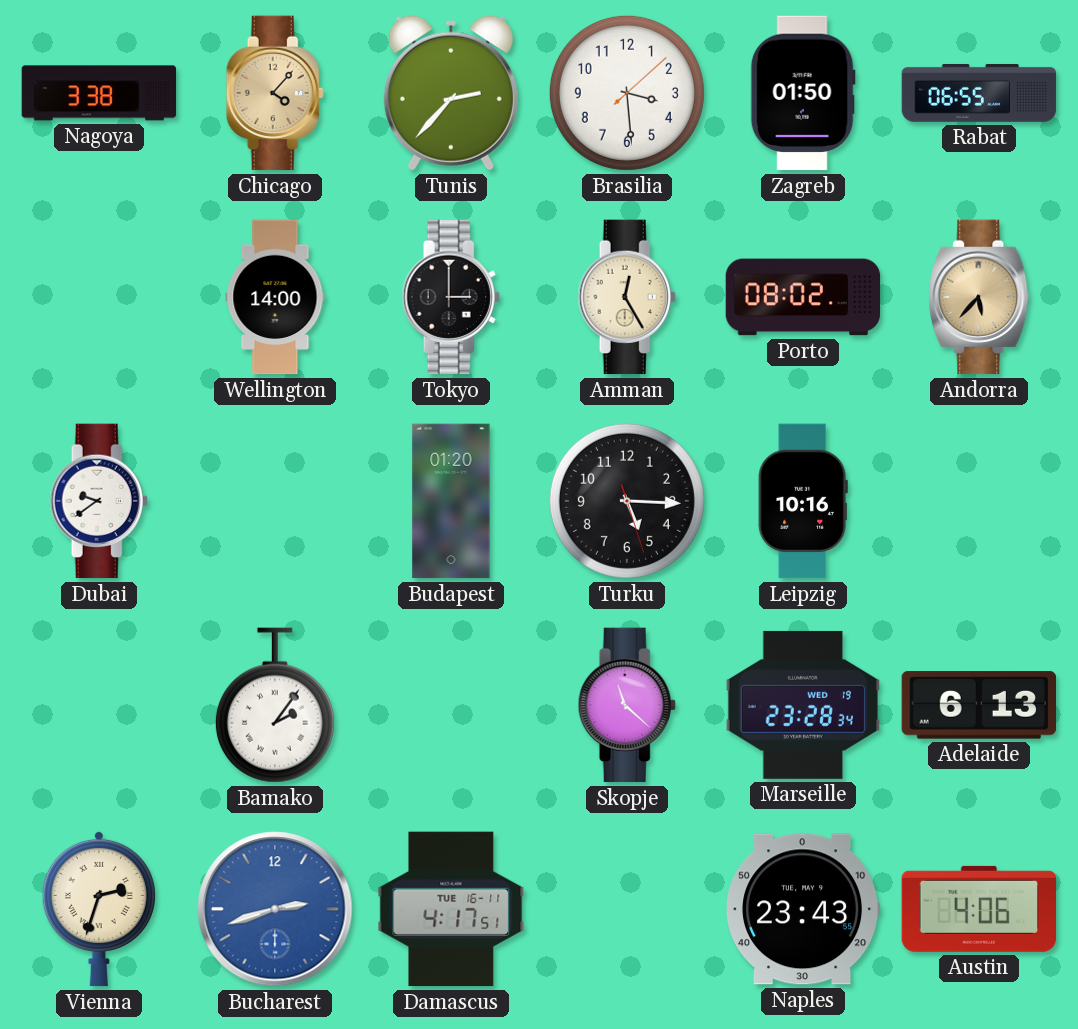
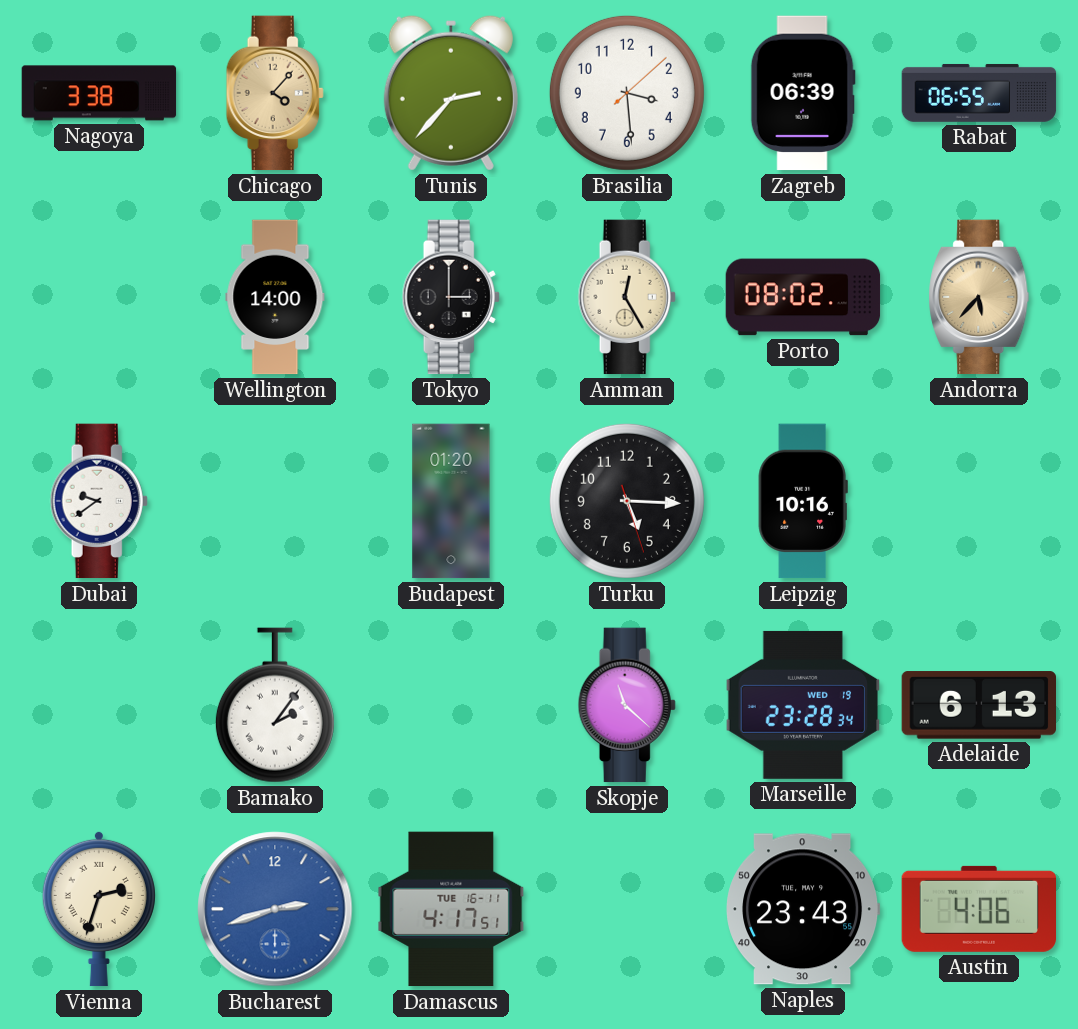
Zagreb: 01:50 -> 06:39
